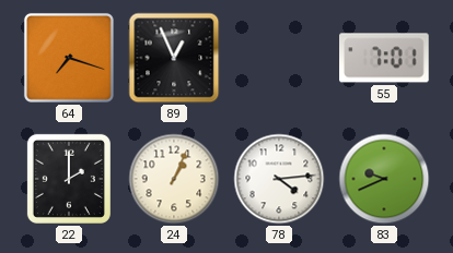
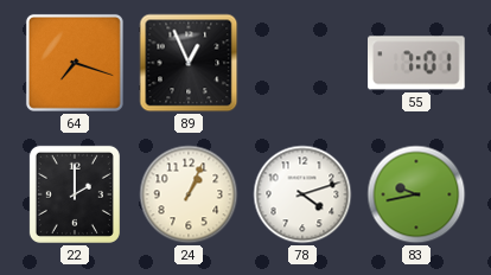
78: 4:14 -> 4:12
83: 9:41 -> 9:43
